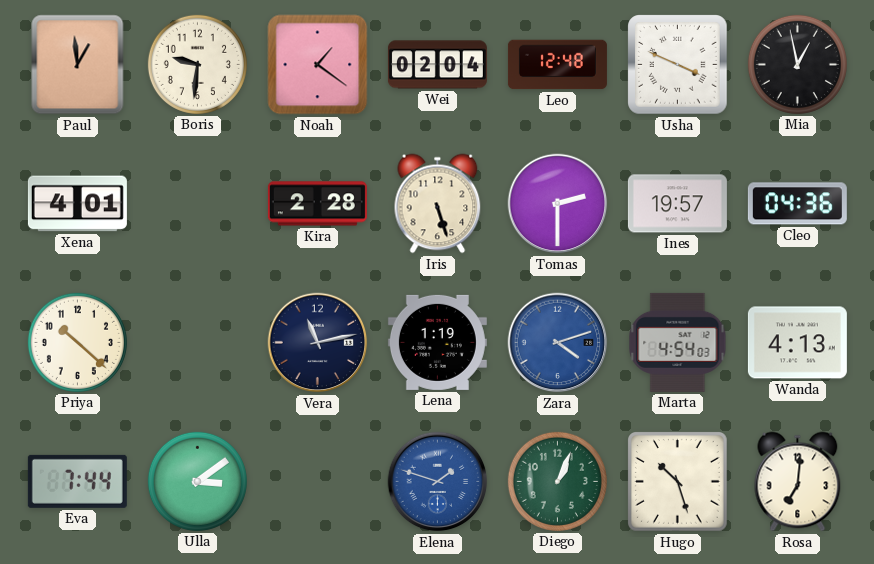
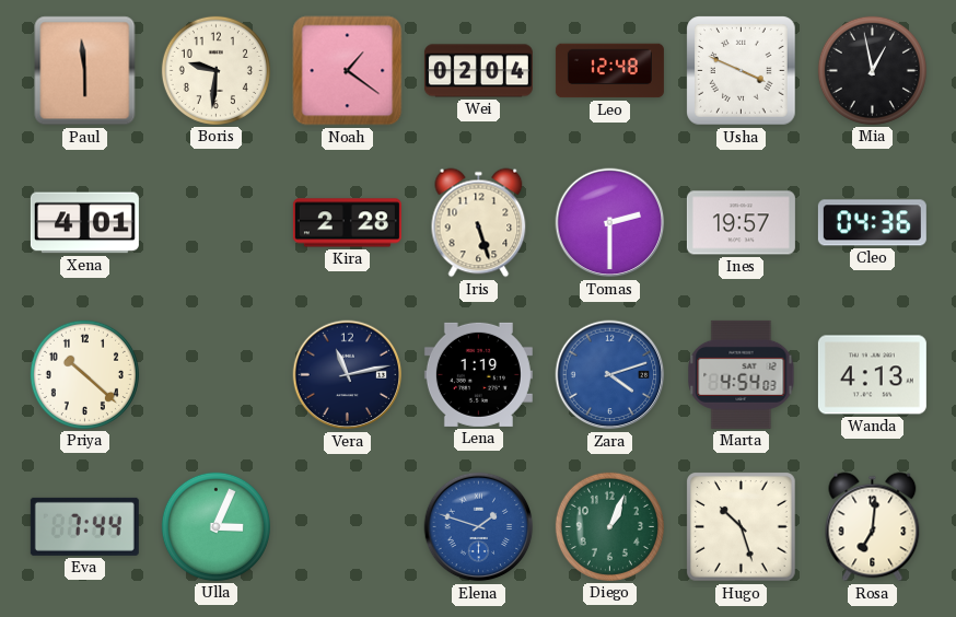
Paul: 12:59 -> 5:59
Ulla: 3:09 -> 3:04
